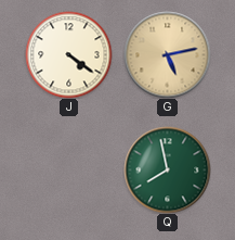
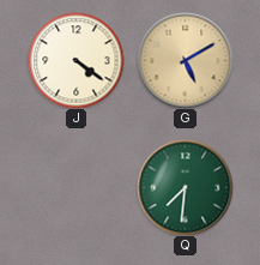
G: 5:13 -> 5:10
Q: 7:58 -> 7:31
